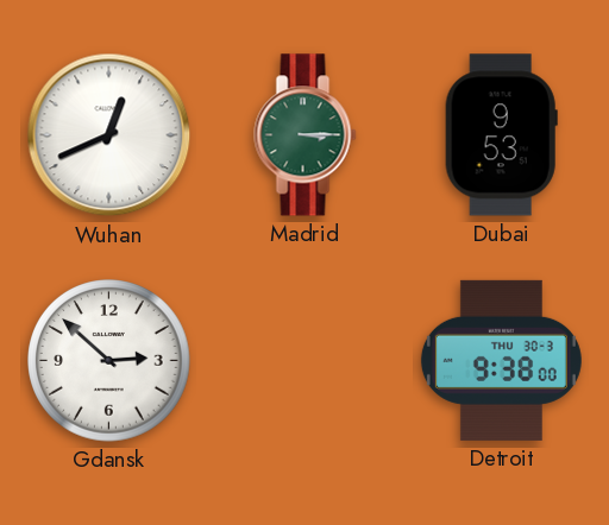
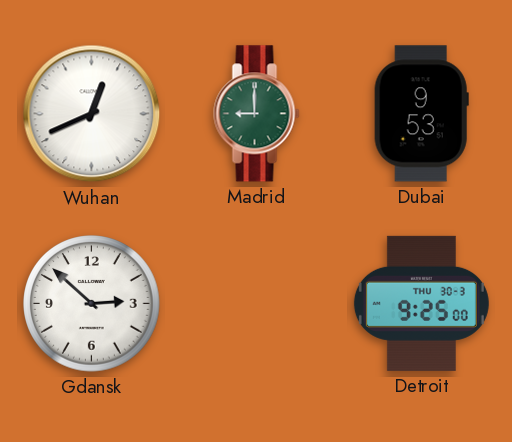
Madrid: 3:15 -> 9:00
Detroit: 9:38 -> 9:25
